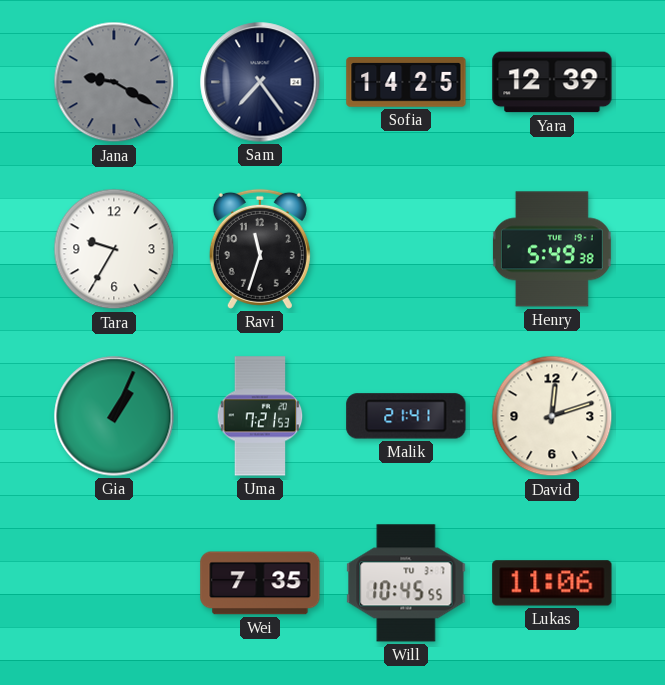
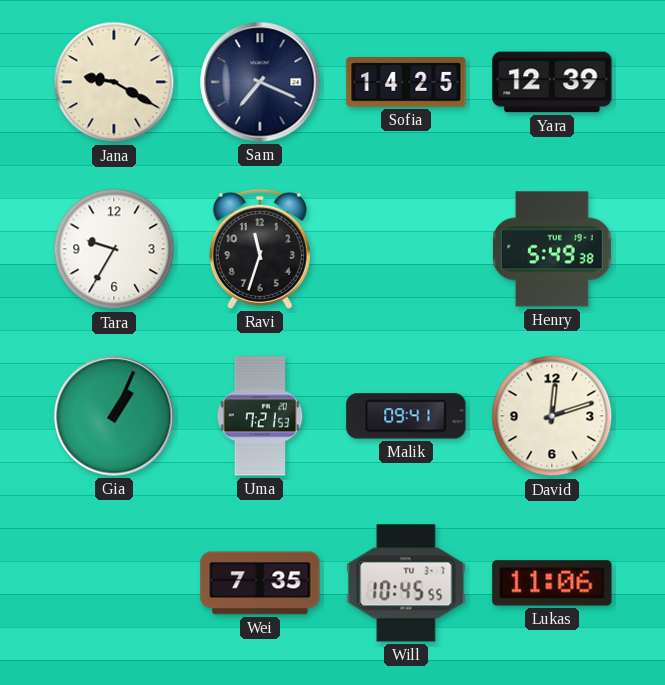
Jana dial: grey -> cream
Sam: 7:24 -> 7:19
Malik: 21:41 -> 09:41
